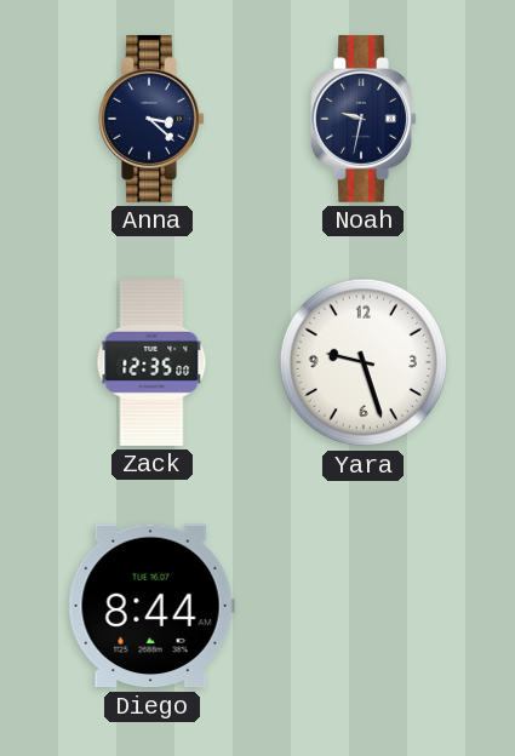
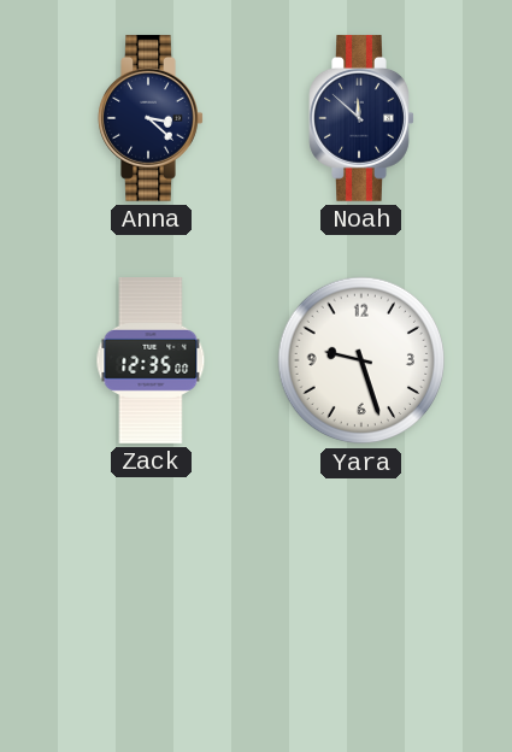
Noah: 9:32 -> 11:52
Diego: 8:44 -> none
